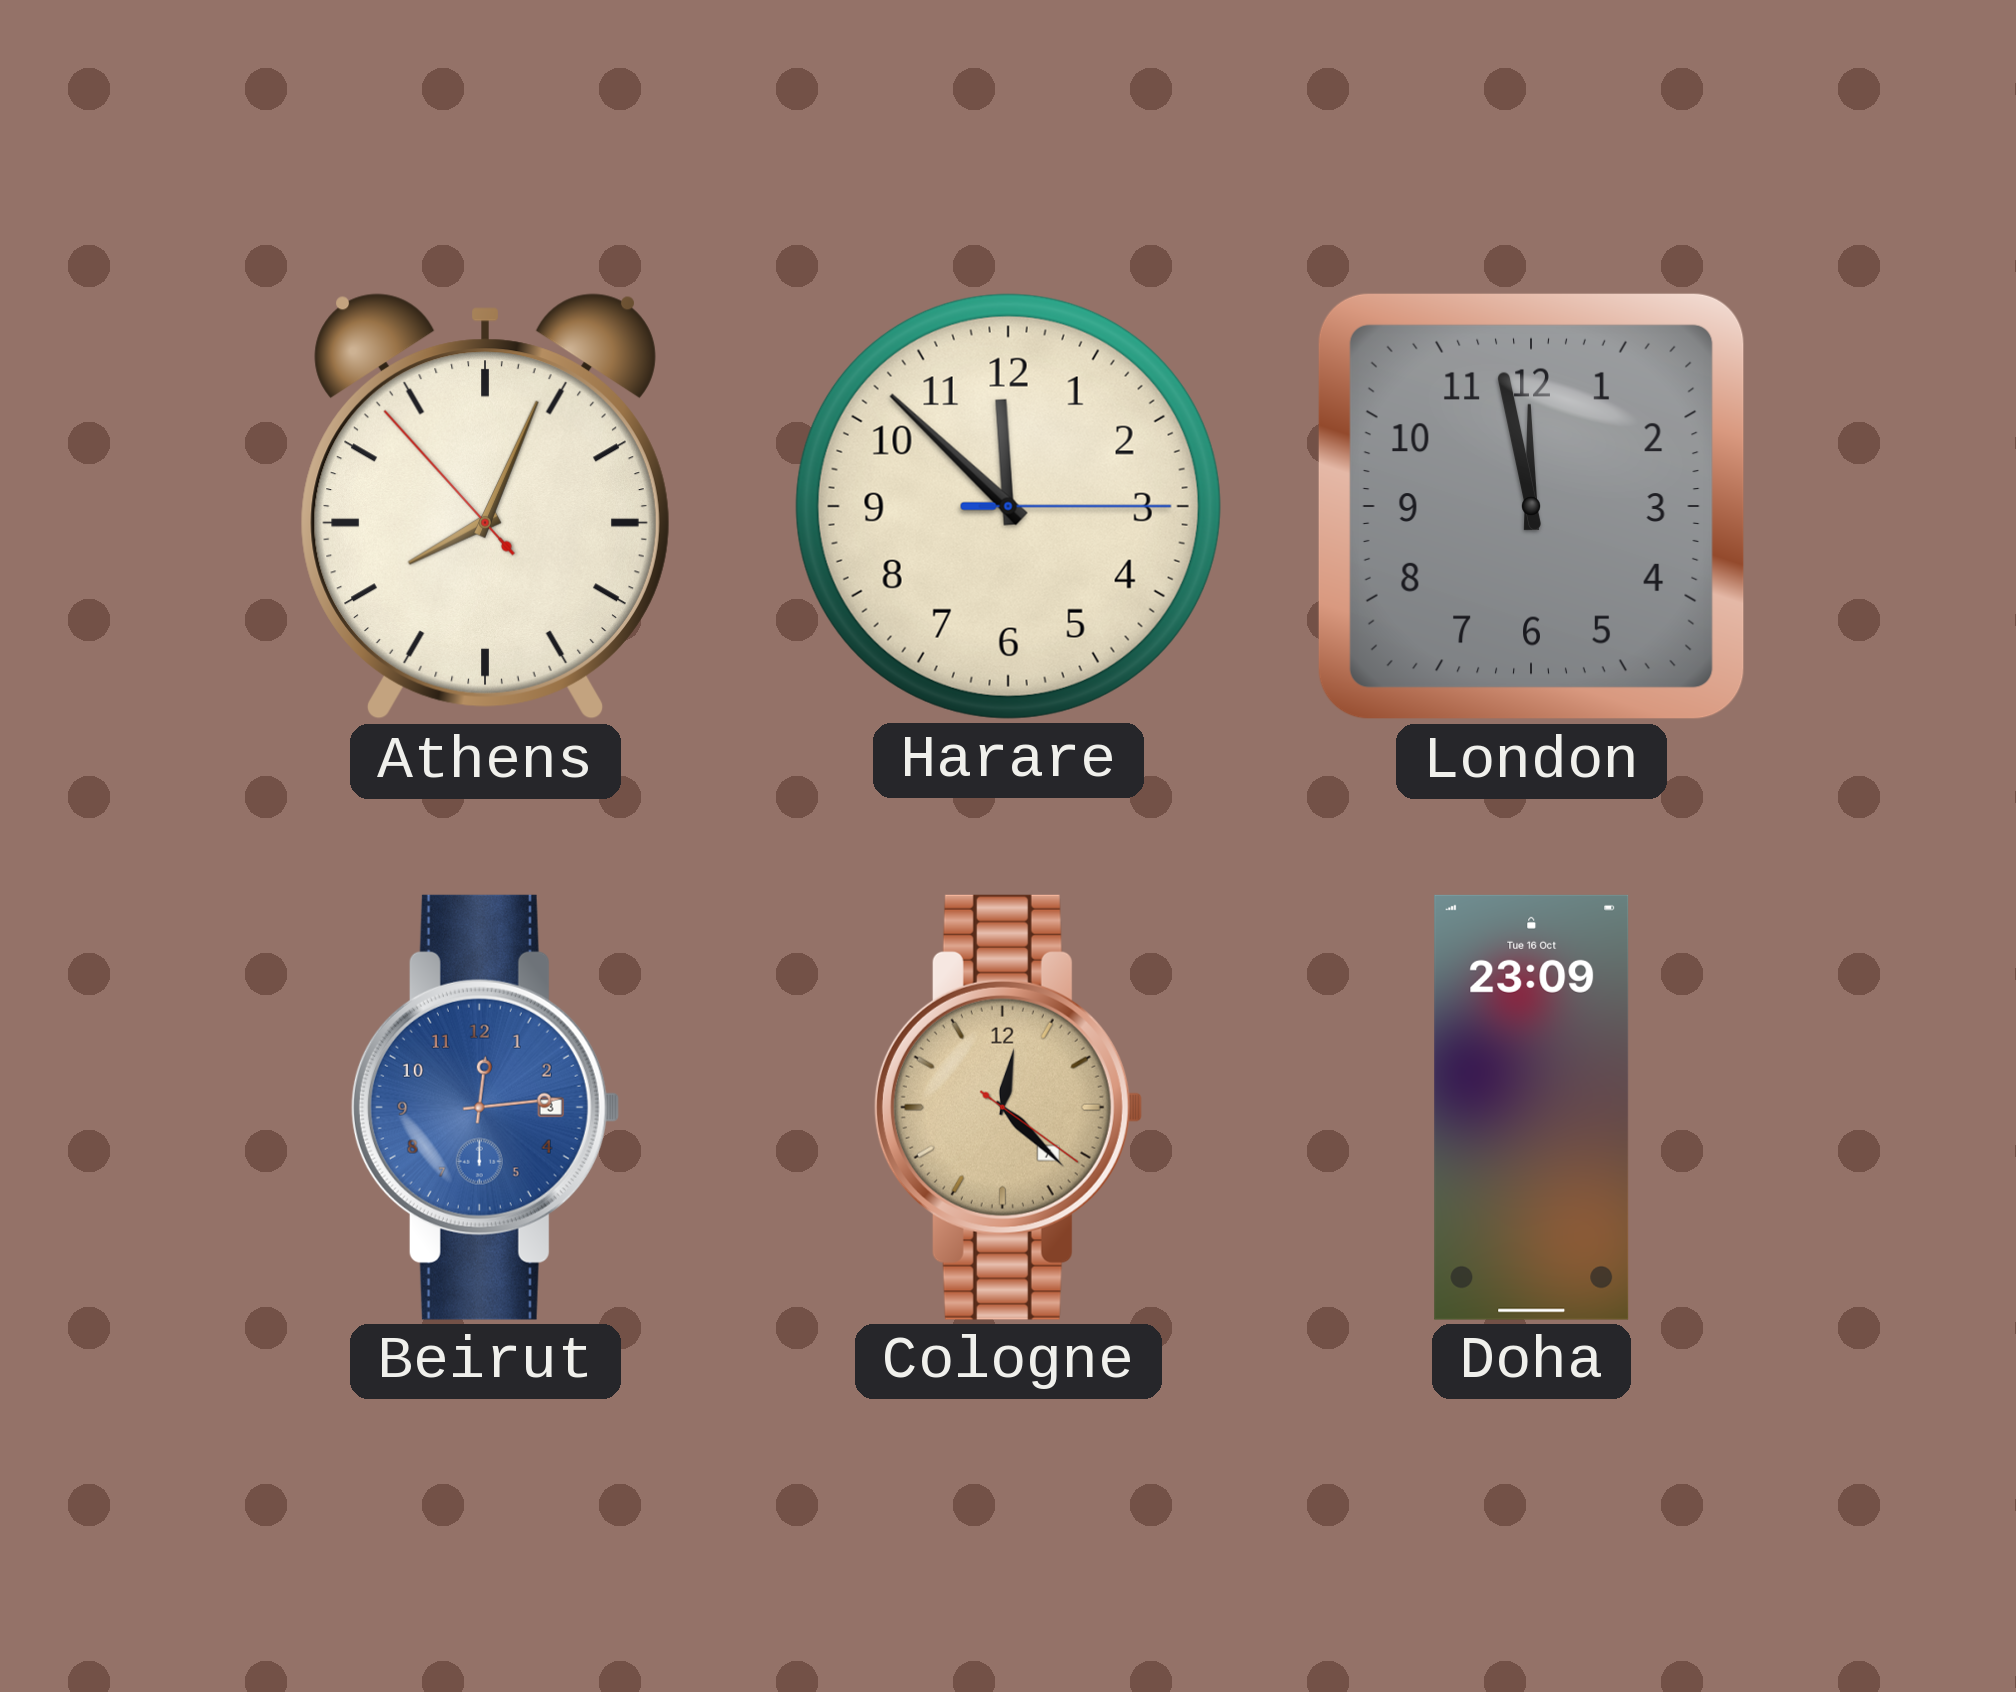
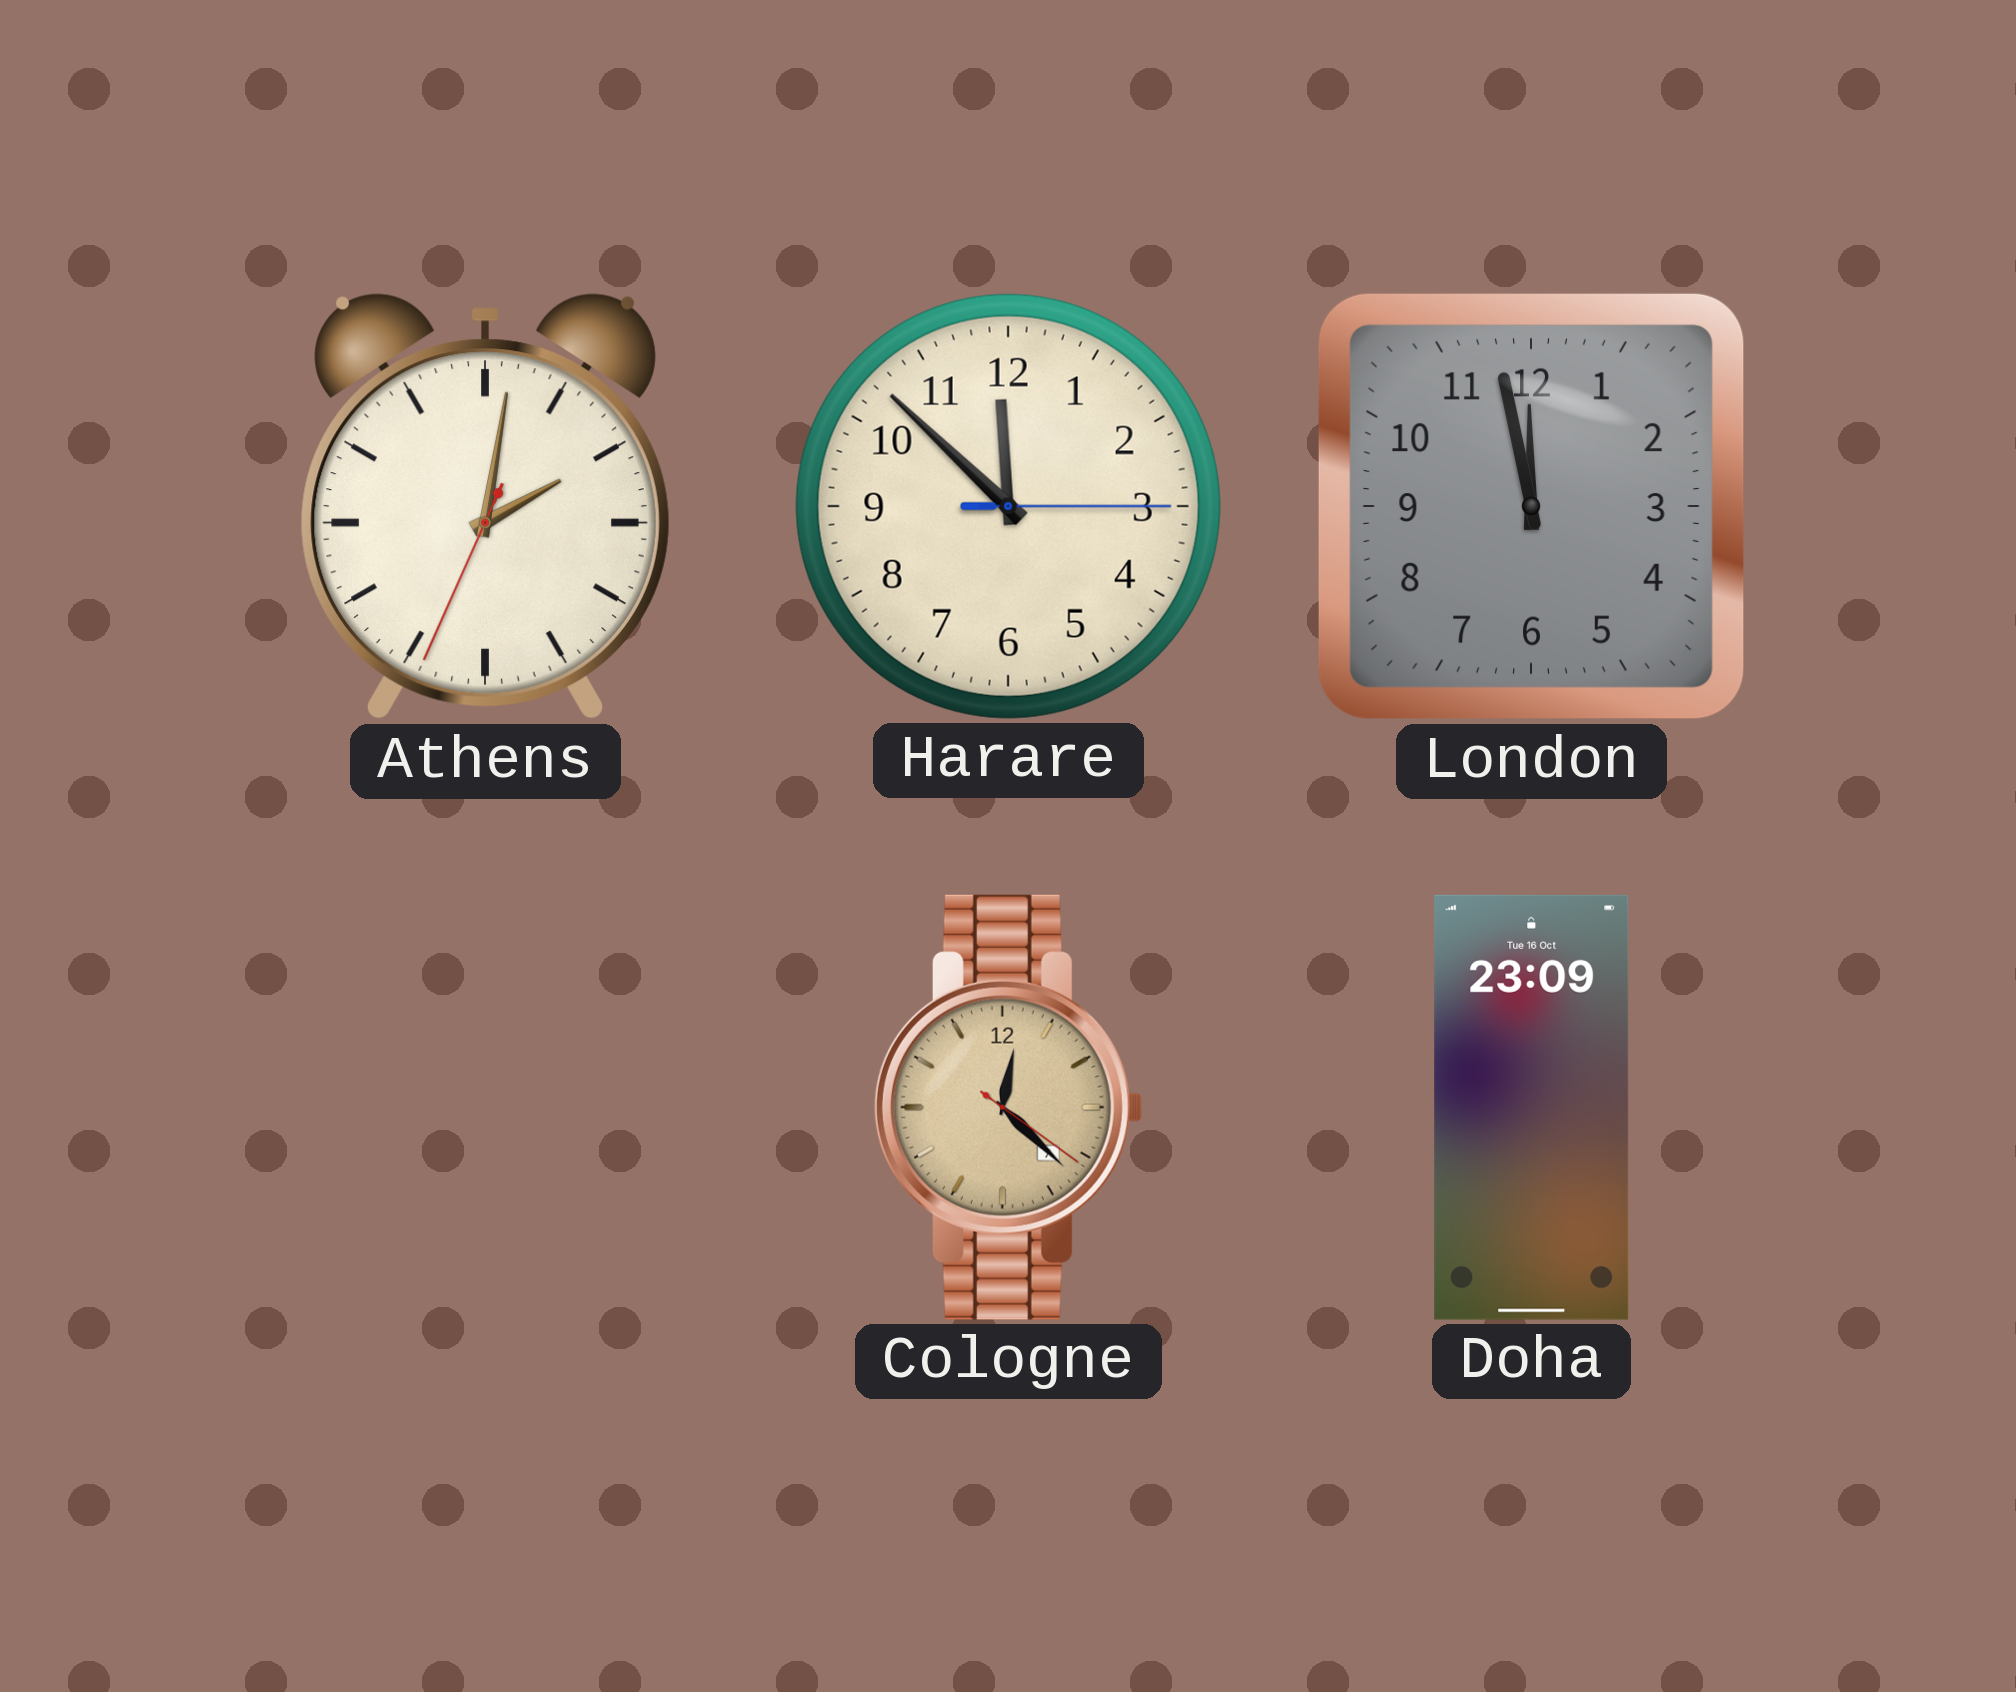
Athens: 8:03 -> 2:01
Beirut: 12:14 -> none
